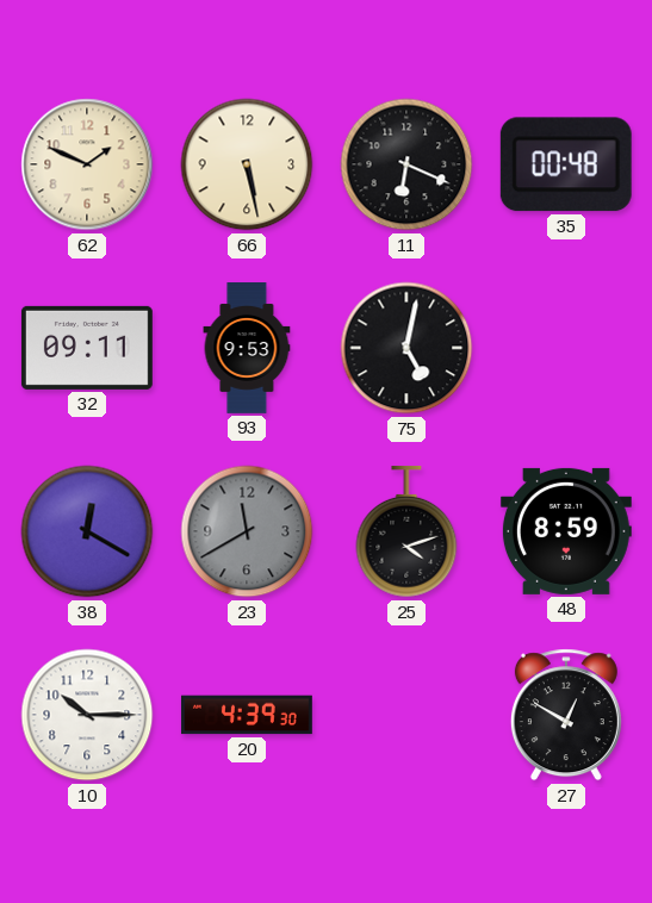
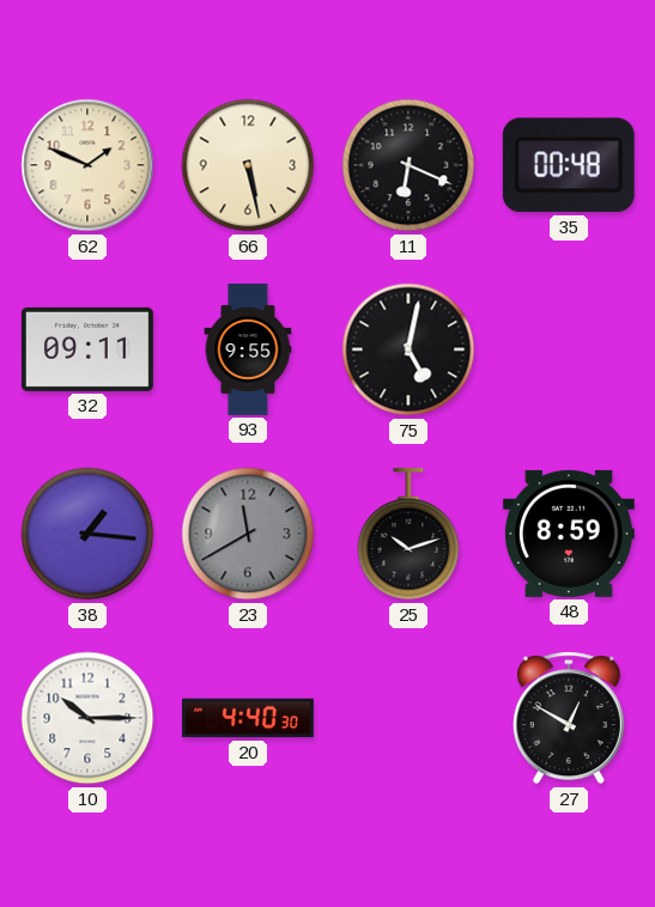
93: 9:53 -> 9:55
38: 12:20 -> 1:16
25: 4:12 -> 10:12
20: 4:39 -> 4:40
